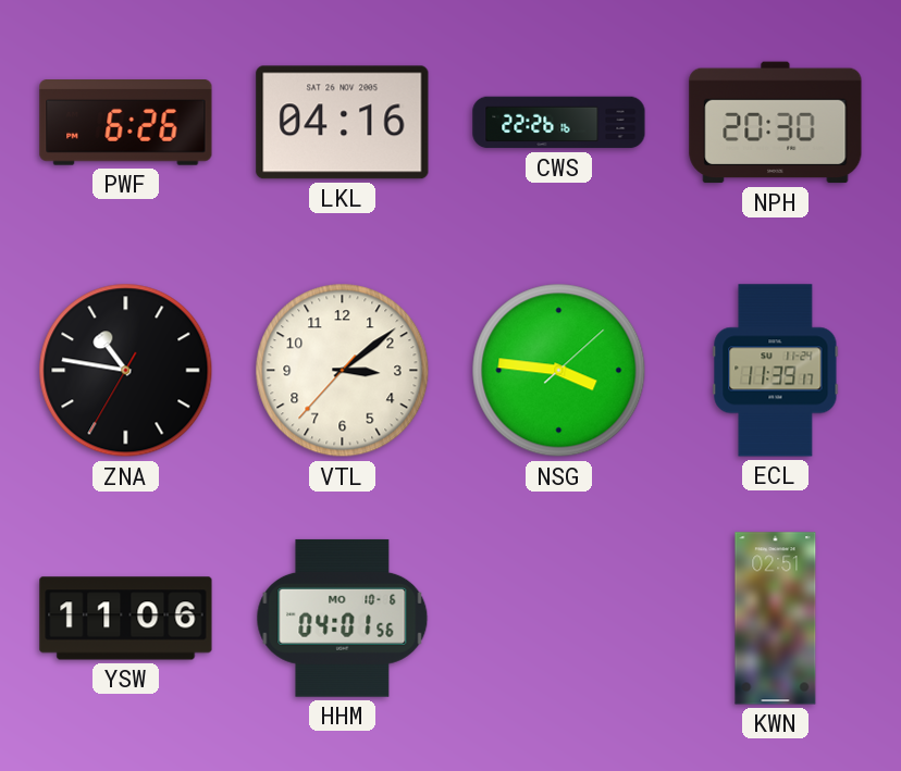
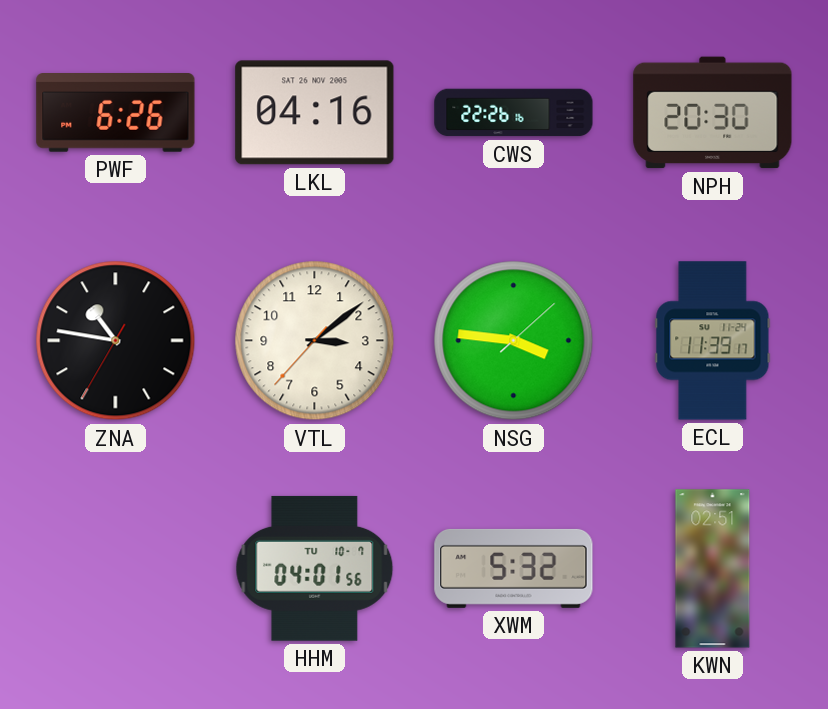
YSW: 11:06 -> none
HHM date: MO 10-6 -> TU 10-7
XWM: none -> 5:32
